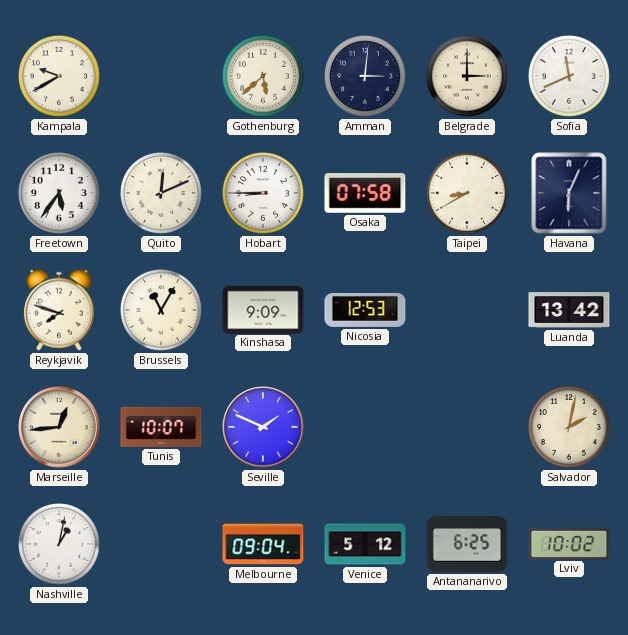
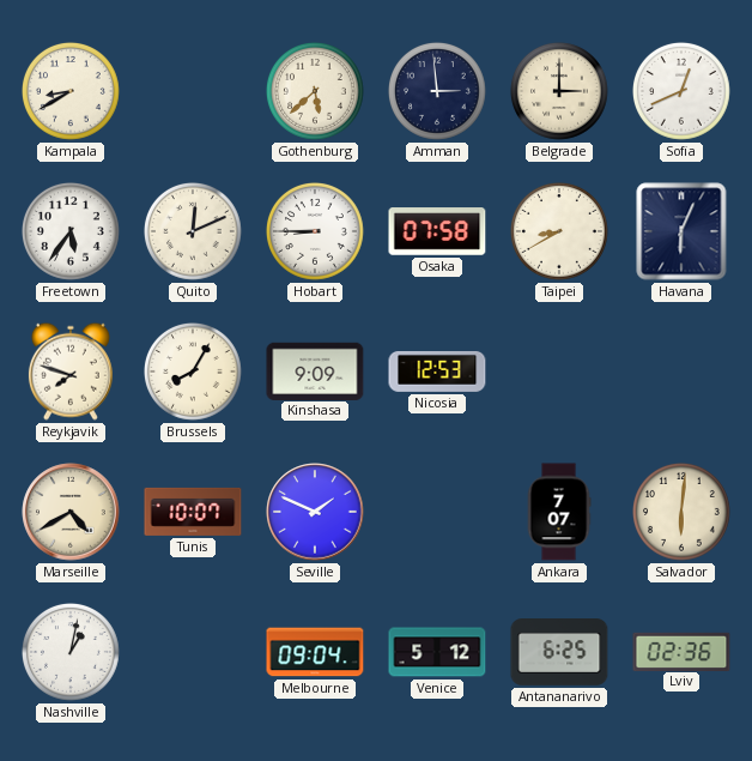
Kampala: 9:40 -> 8:40
Amman: 3:01 -> 2:59
Sofia: 11:41 -> 12:41
Brussels: 11:05 -> 8:05
Luanda: 13:42 -> none
Marseille: 12:44 -> 4:40
Ankara: none -> 7:07
Salvador: 2:02 -> 6:01
Lviv: 10:02 -> 02:36
